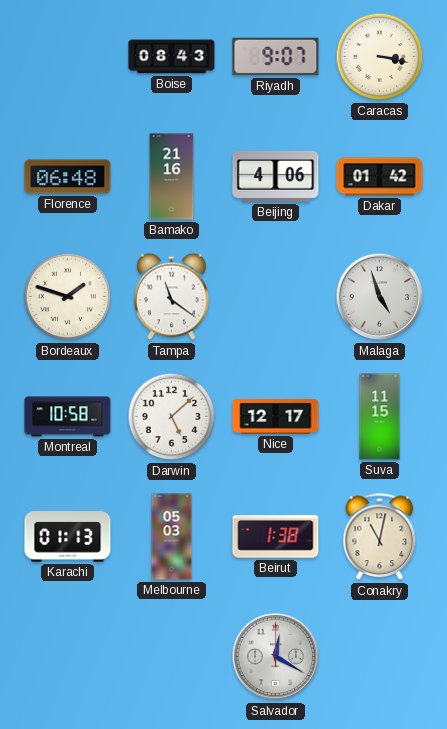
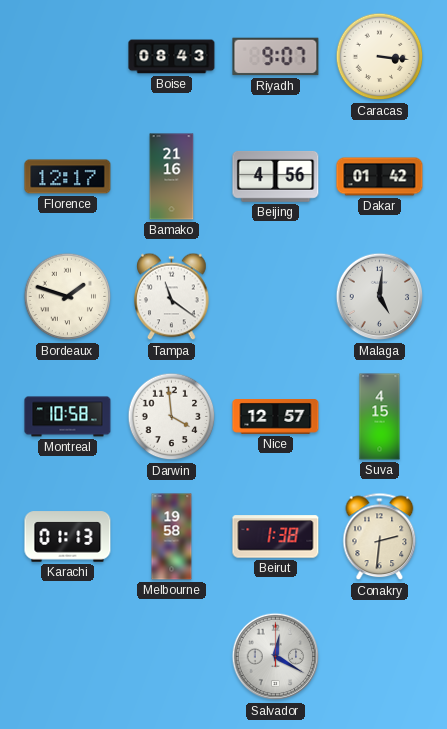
Caracas: 3:17 -> 3:16
Florence: 06:48 -> 12:17
Beijing: 4:06 -> 4:56
Malaga: 4:57 -> 5:01
Darwin: 5:08 -> 3:59
Nice: 12:17 -> 12:57
Suva: 11:15 -> 4:15
Melbourne: 05:03 -> 19:58
Conakry: 11:02 -> 2:31
